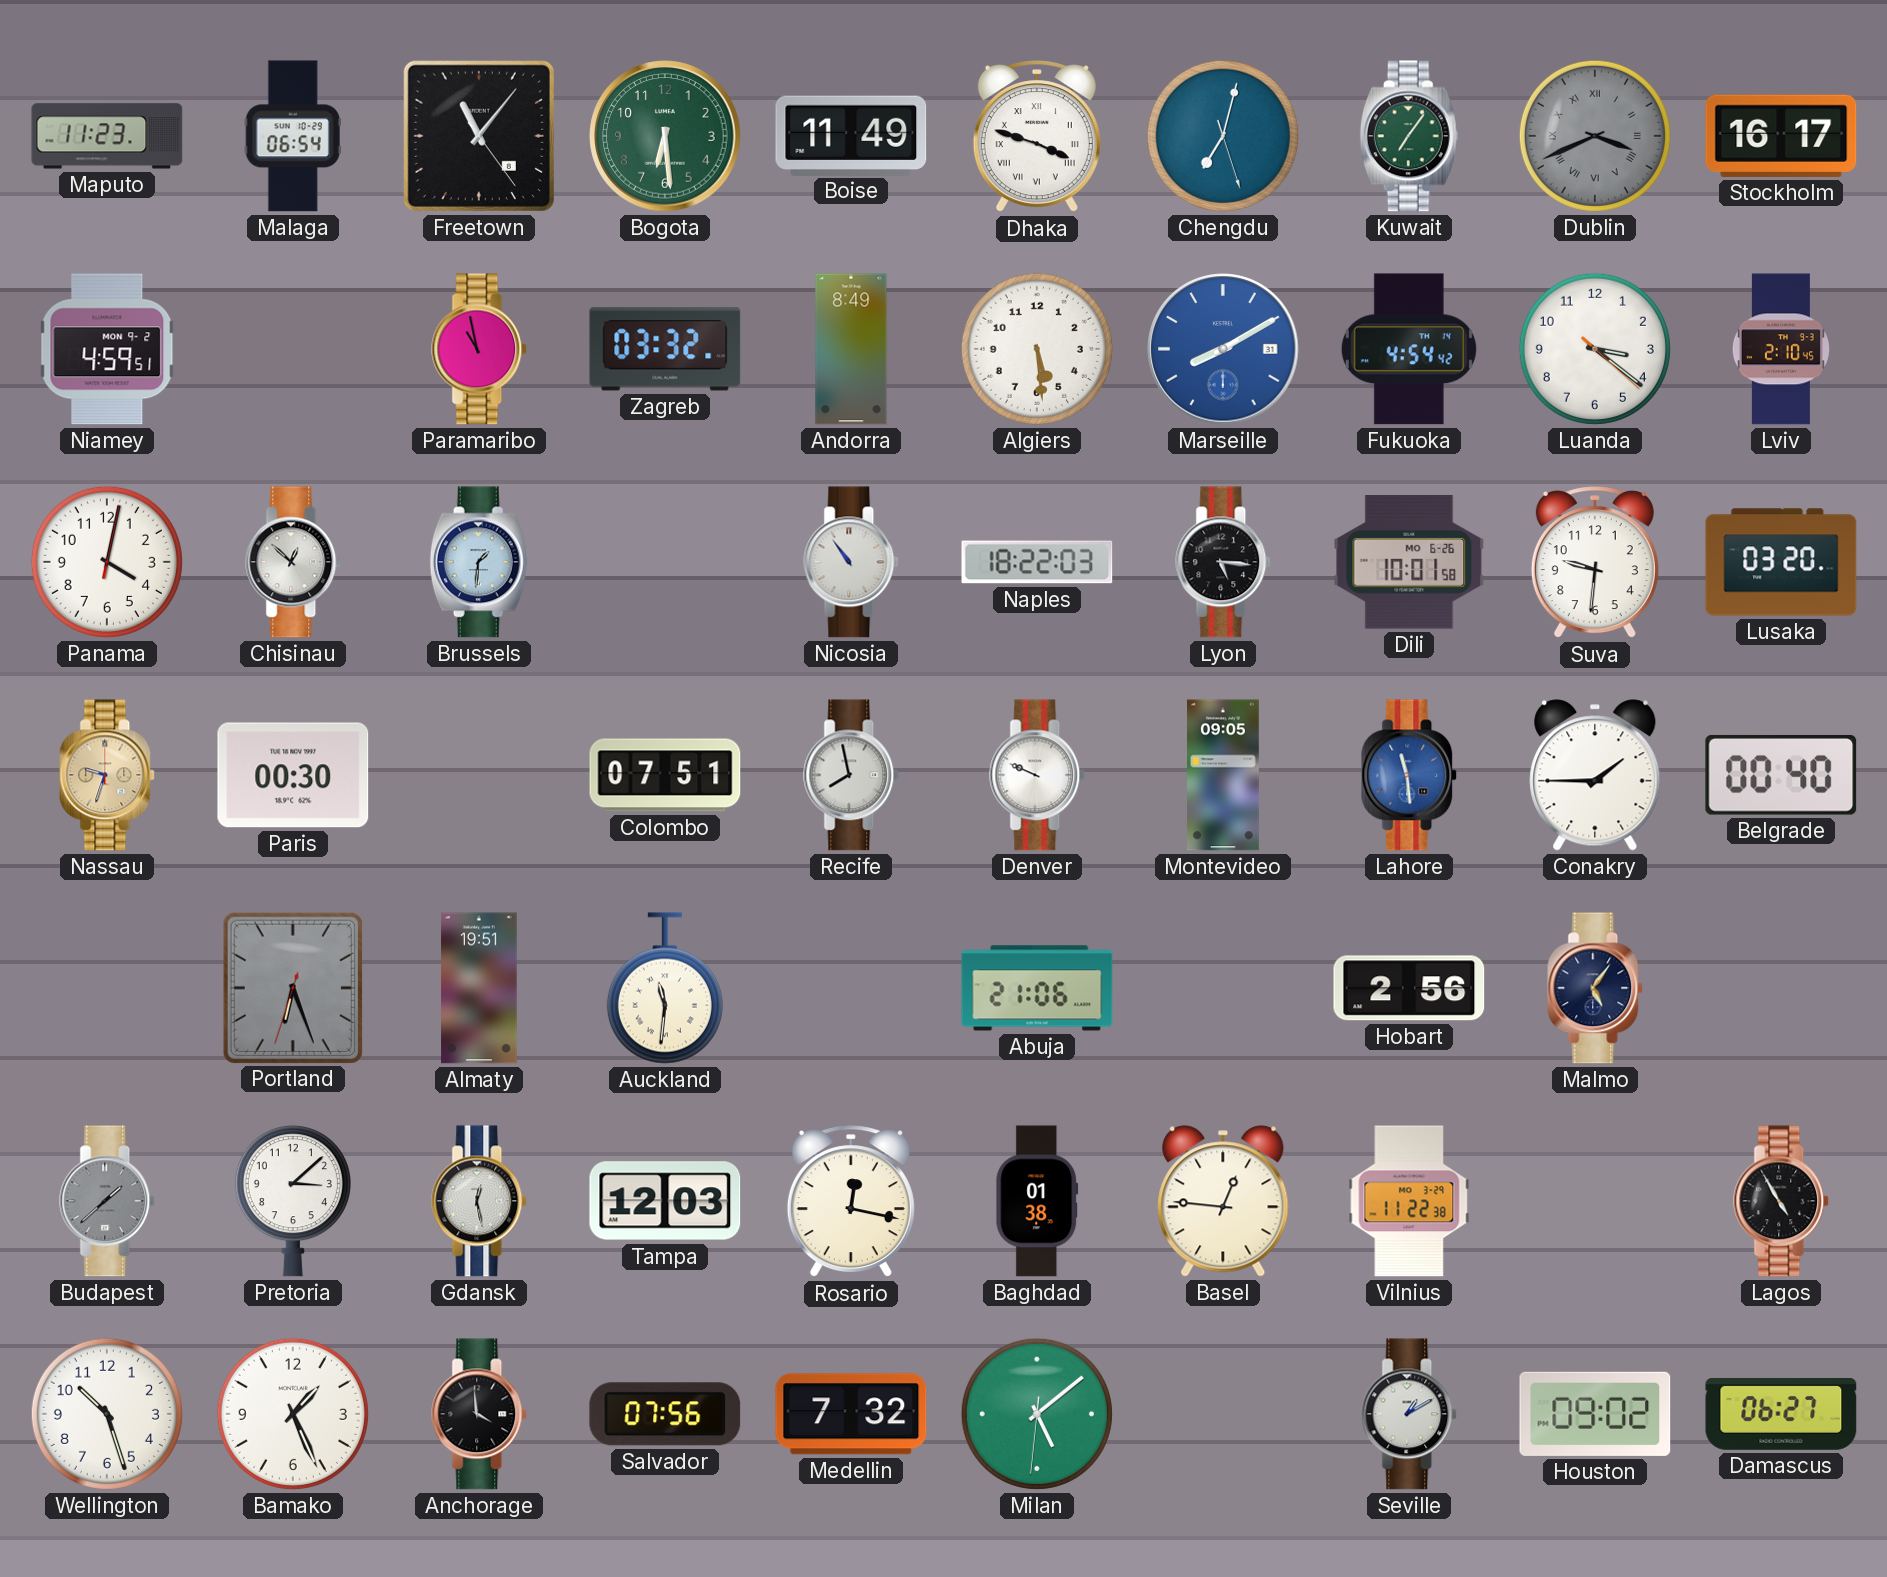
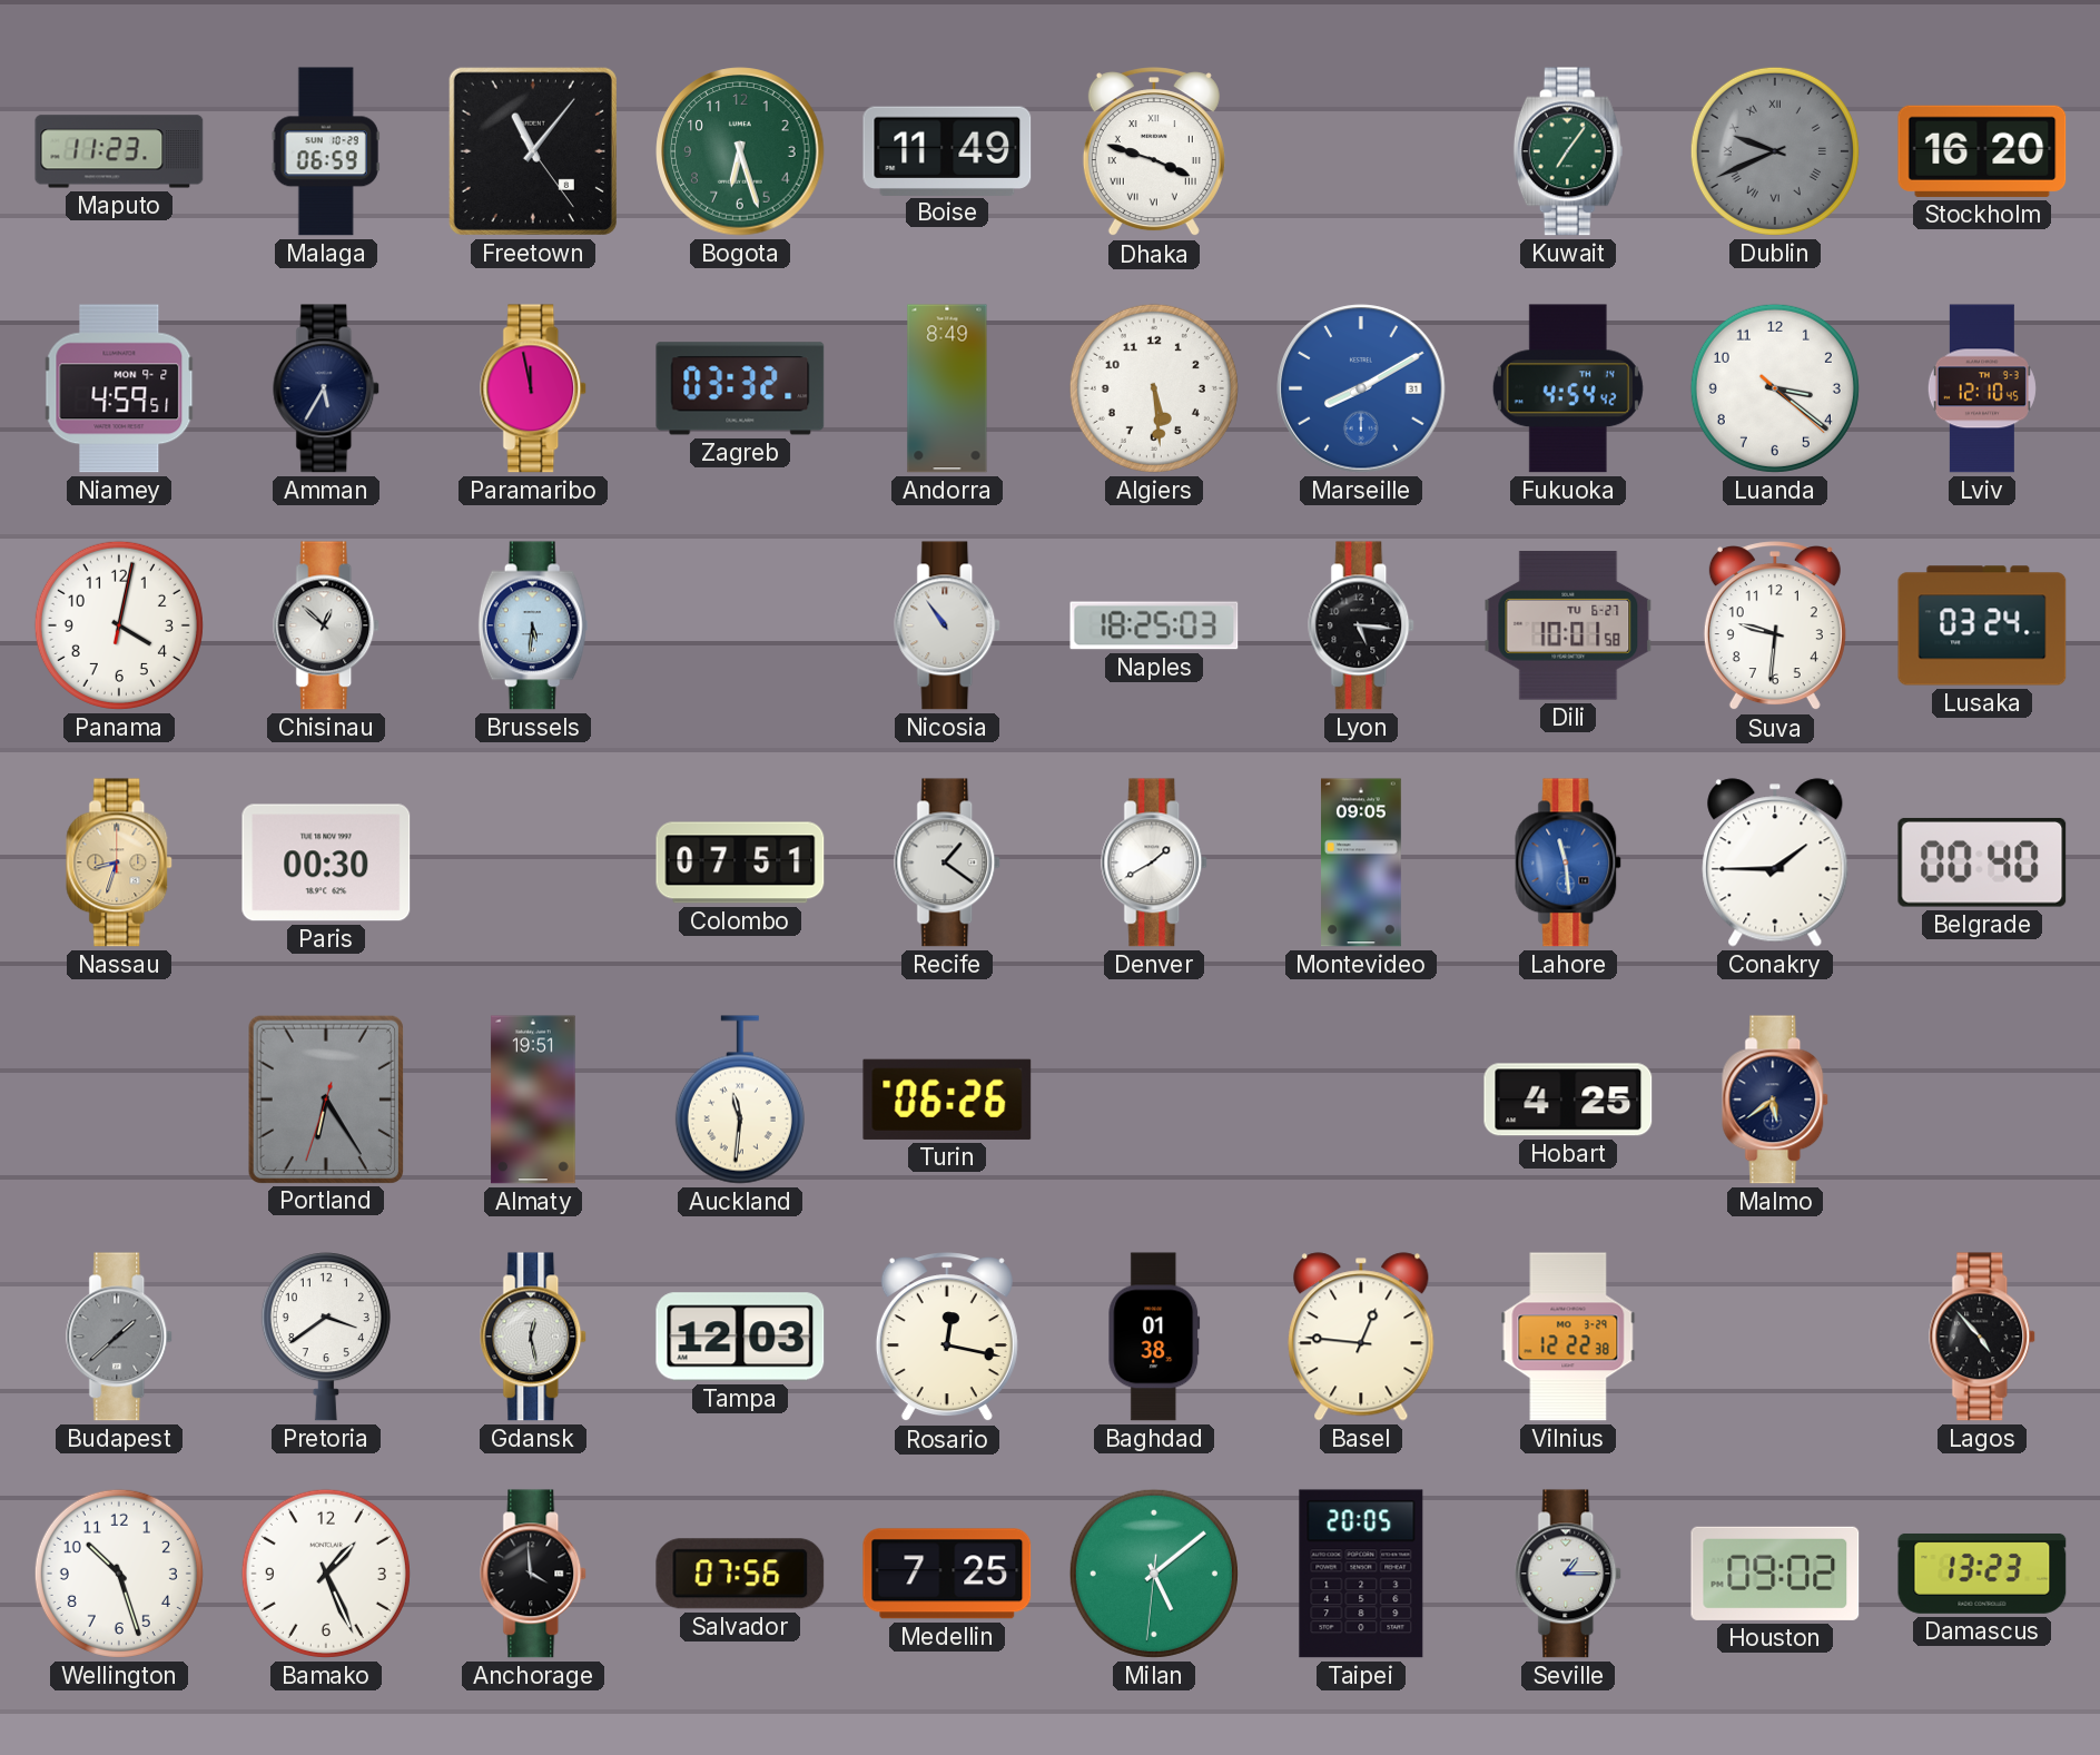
Malaga: 06:54 -> 06:59
Bogota: 6:29 -> 6:27
Chengdu: 7:02 -> none
Dublin: 3:41 -> 9:41
Stockholm: 16:17 -> 16:20
Amman: none -> 5:35
Paramaribo: 10:58 -> 11:58
Lviv: 2:10 -> 12:10
Brussels: 1:31 -> 5:31
Naples: 18:22 -> 18:25
Dili date: MO 6-26 -> TU 6-27
Lusaka: 03:20 -> 03:24
Nassau: 9:33 -> 8:33
Recife: 7:58 -> 1:21
Denver: 9:49 -> 1:40
Portland: 6:26 -> 6:24
Turin: none -> 06:26
Abuja: 21:06 -> none
Hobart: 2:56 -> 4:25
Malmo: 5:06 -> 5:39
Pretoria: 3:08 -> 3:39
Vilnius: 11:22 -> 12:22
Lagos: 4:55 -> 4:53
Medellin: 7:32 -> 7:25
Taipei: none -> 20:05
Seville: 1:10 -> 1:15
Damascus: 06:27 -> 13:23
